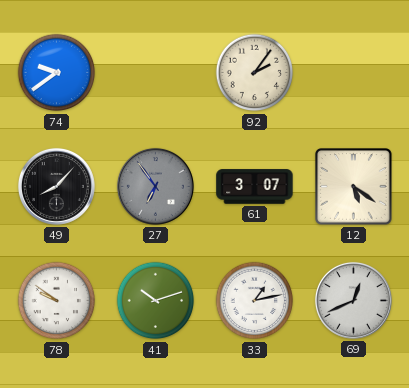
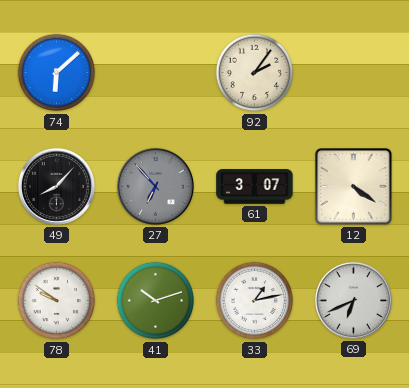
74: 9:39 -> 6:08
27: 6:54 -> 6:53
12: 5:21 -> 4:21
69: 12:41 -> 6:41
